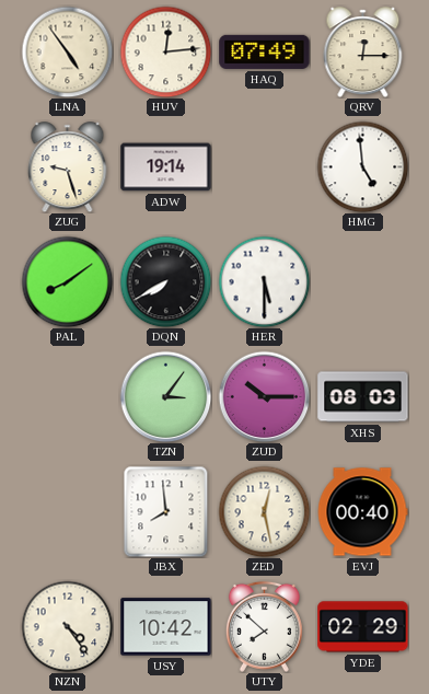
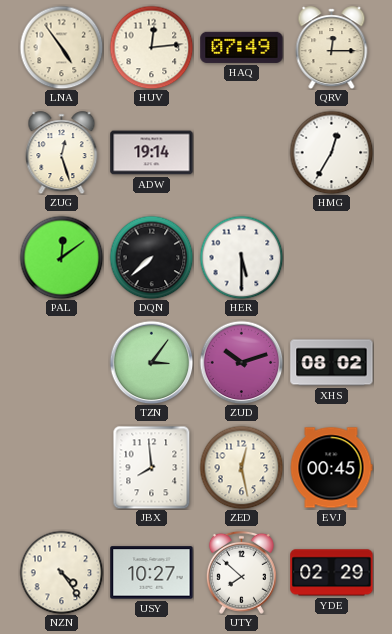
ZUG: 9:27 -> 12:27
HMG: 4:59 -> 12:35
PAL: 8:09 -> 12:09
DQN: 7:40 -> 7:38
ZUD: 10:15 -> 10:12
XHS: 08:03 -> 08:02
EVJ: 00:40 -> 00:45
USY: 10:42 -> 10:27
